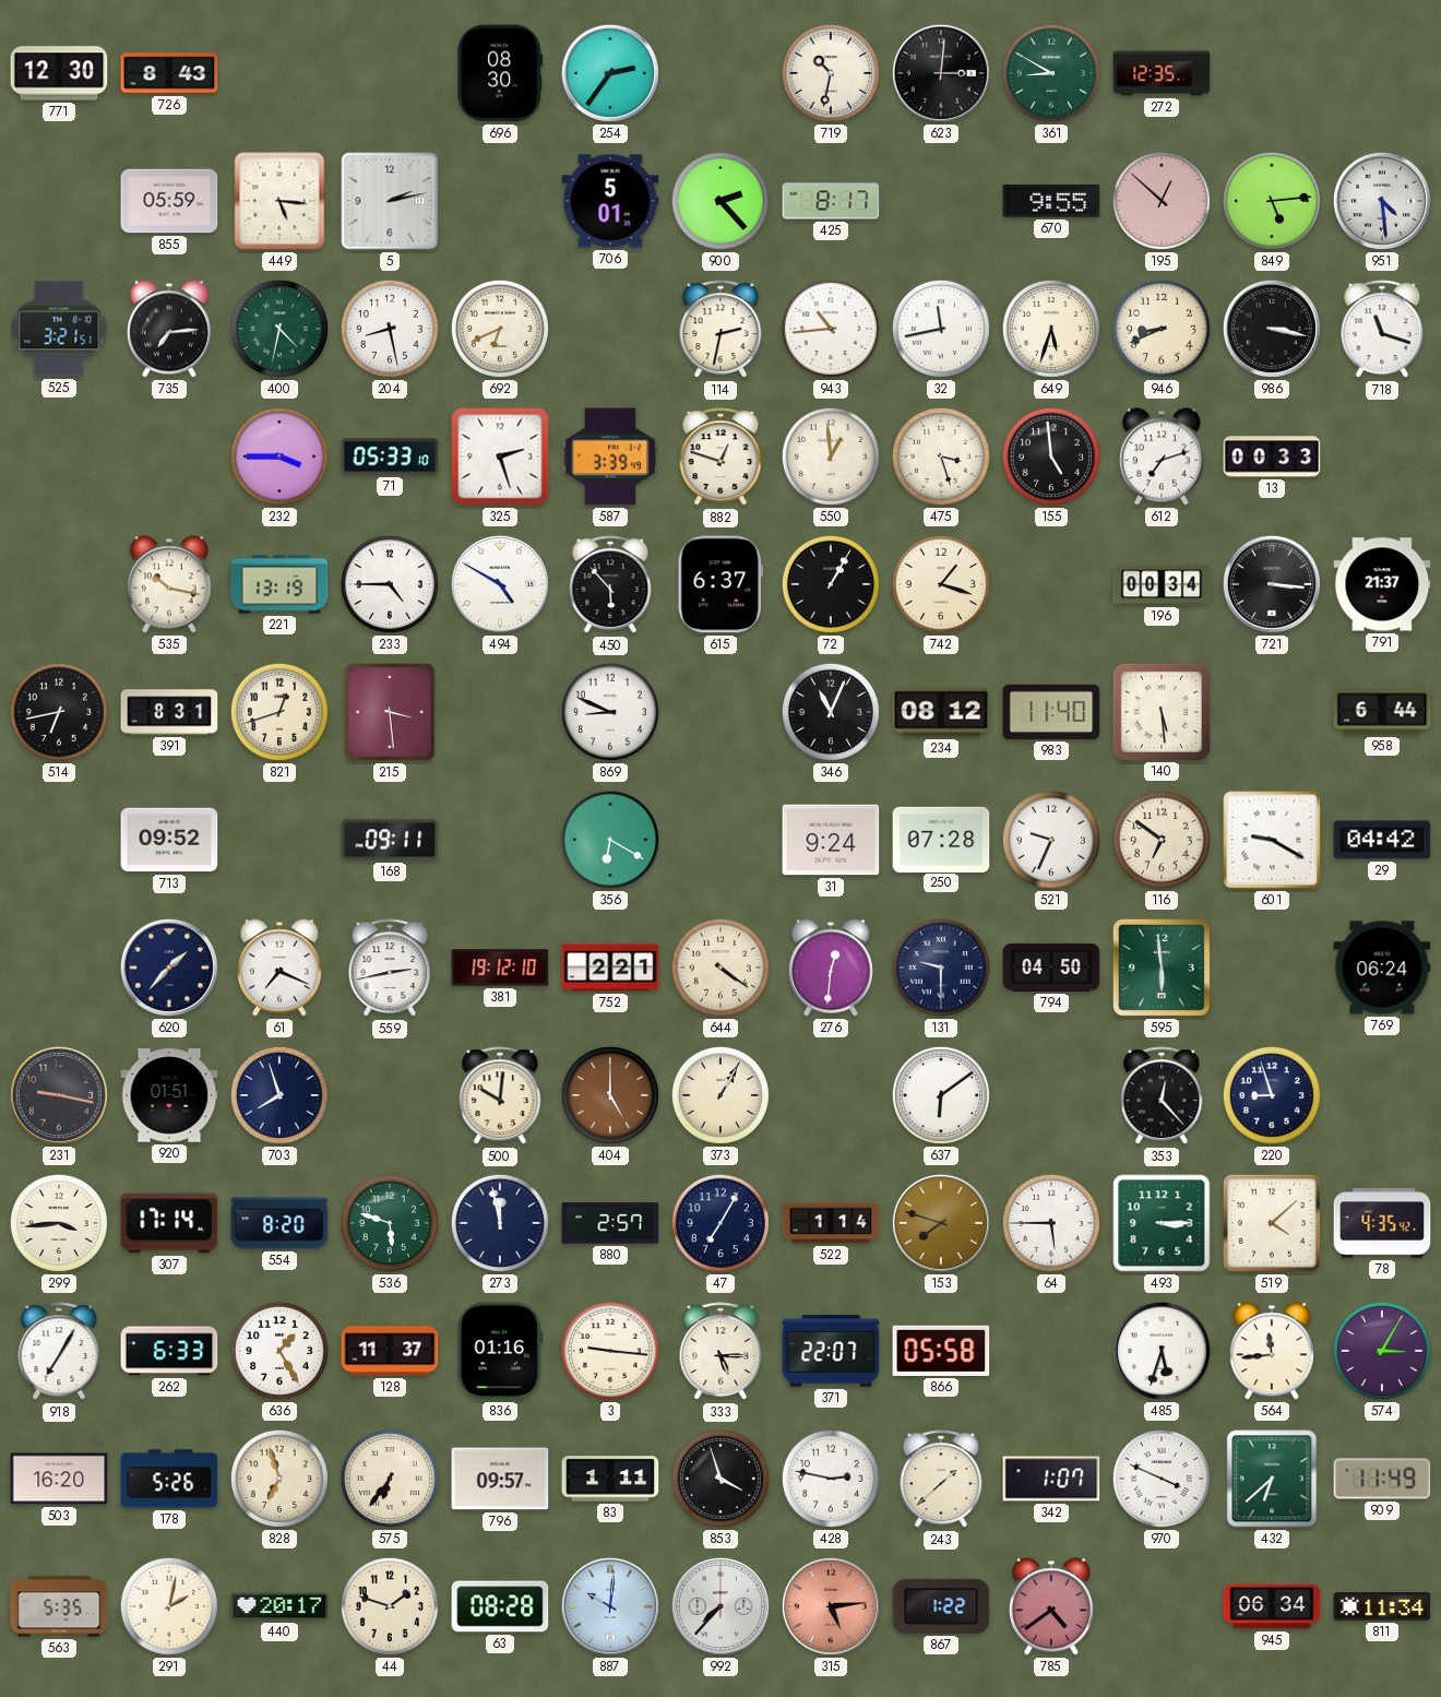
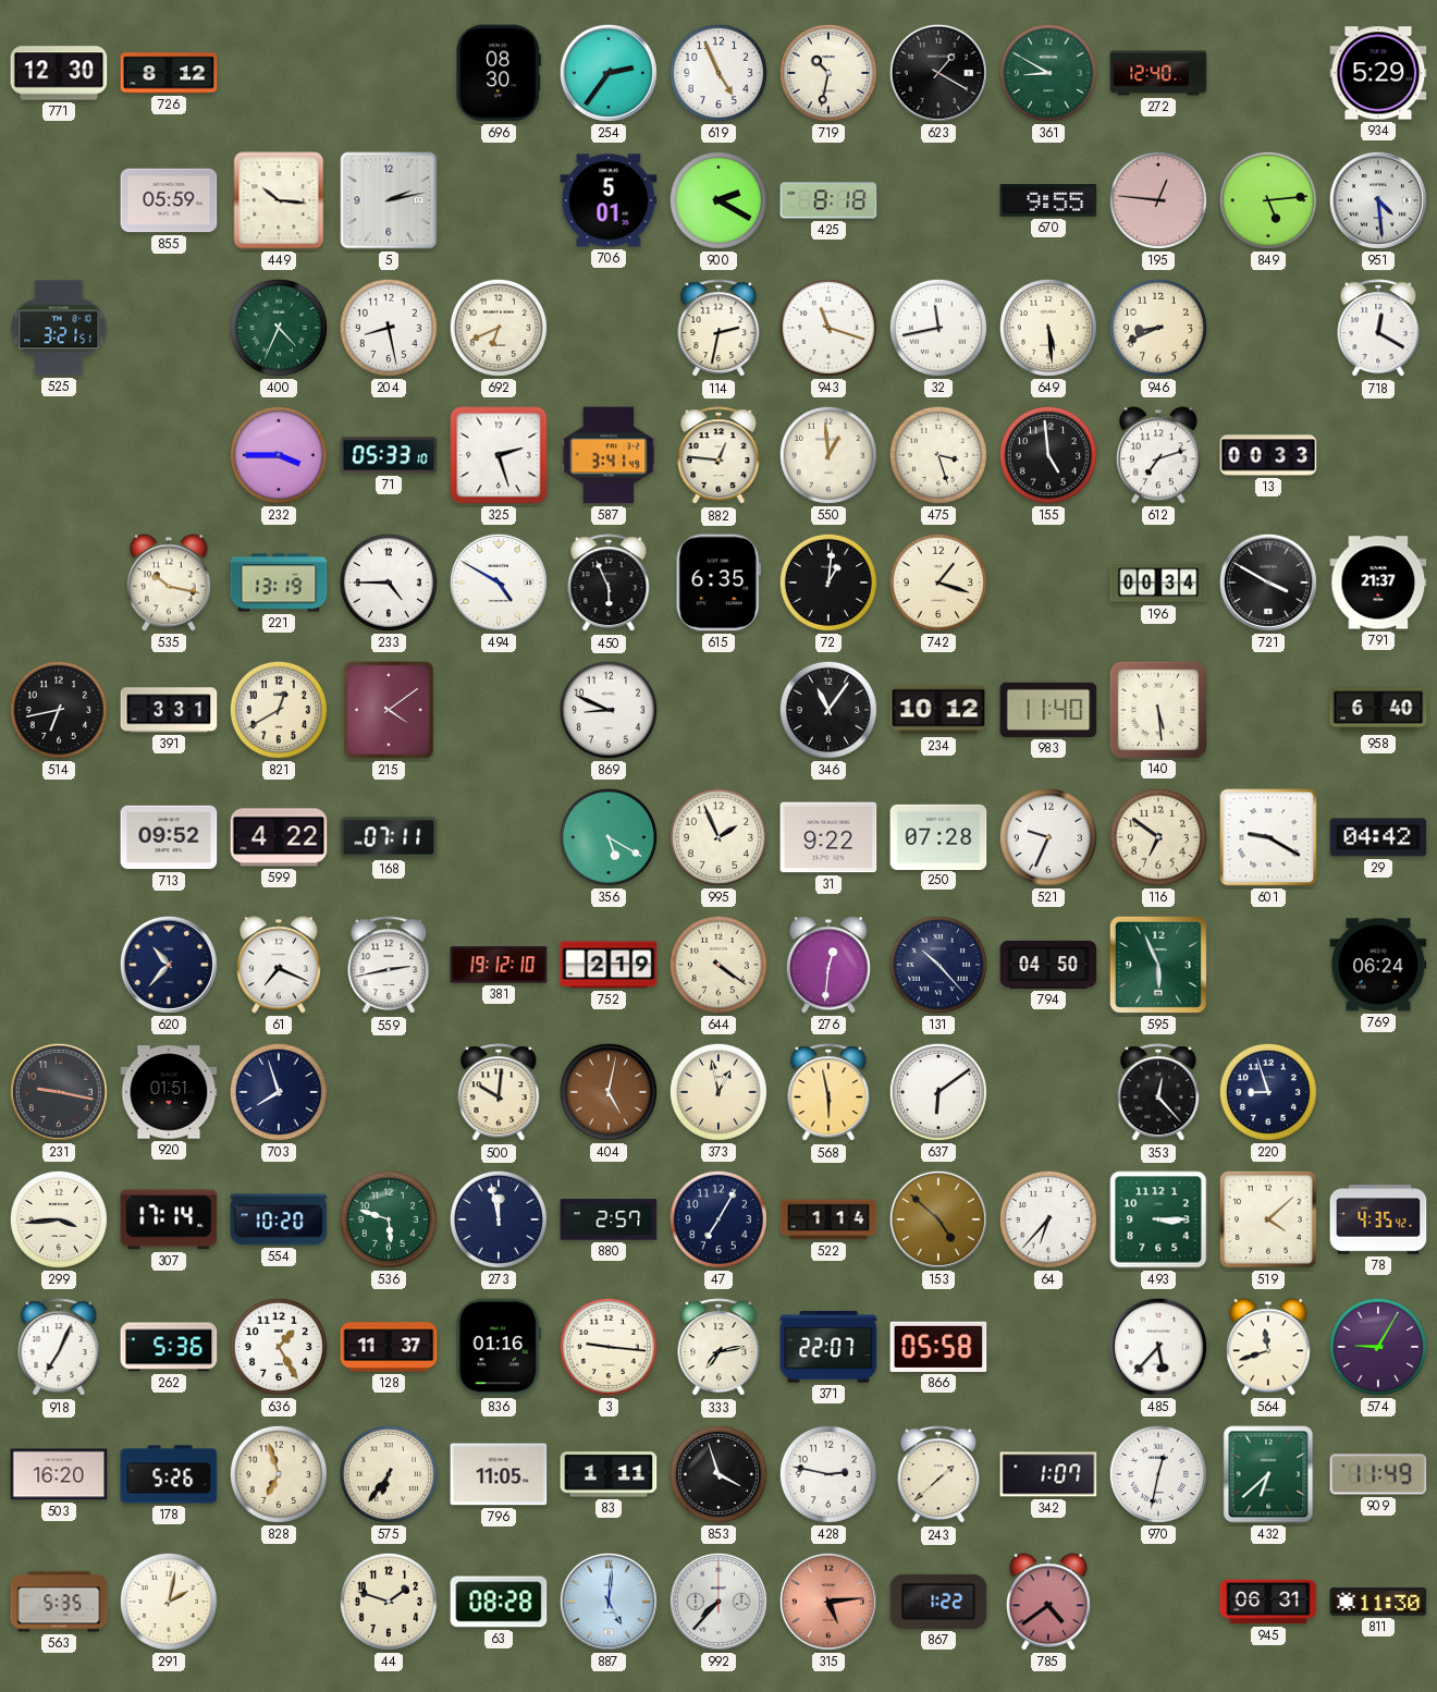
726: 8:43 -> 8:12
619: none -> 4:56
623: 3:01 -> 1:20
272: 12:35 -> 12:40
934: none -> 5:29
449: 5:16 -> 10:16
900: 2:23 -> 2:20
425: 8:17 -> 8:18
195: 12:52 -> 12:46
735: 7:14 -> none
400: 4:32 -> 4:34
943: 10:44 -> 11:18
649: 5:33 -> 5:29
986: 3:17 -> none
718: 11:18 -> 12:20
587: 3:39 -> 3:41
882: 12:48 -> 12:46
450: 5:53 -> 5:56
615: 6:37 -> 6:35
72: 1:05 -> 1:01
721: 3:16 -> 3:50
391: 8:31 -> 3:31
821: 12:42 -> 12:40
215: 3:29 -> 4:09
346: 11:04 -> 11:06
234: 08:12 -> 10:12
958: 6:44 -> 6:40
599: none -> 4:22
168: 09:11 -> 07:11
356: 6:20 -> 5:20
995: none -> 1:56
31: 9:24 -> 9:22
620: 1:37 -> 10:37
752: 2:21 -> 2:19
131: 9:30 -> 10:23
595: 5:59 -> 5:56
404: 5:00 -> 5:02
373: 1:05 -> 12:58
568: none -> 5:58
554: 8:20 -> 10:20
153: 7:48 -> 4:52
64: 5:45 -> 6:37
918: 7:05 -> 7:04
262: 6:33 -> 5:36
333: 5:15 -> 7:13
485: 5:33 -> 5:37
564: 11:44 -> 11:42
574: 3:05 -> 9:05
796: 09:57 -> 11:05
970: 3:49 -> 12:32
440: 20:17 -> none
887: 10:01 -> 5:01
945: 06:34 -> 06:31
811: 11:34 -> 11:30
